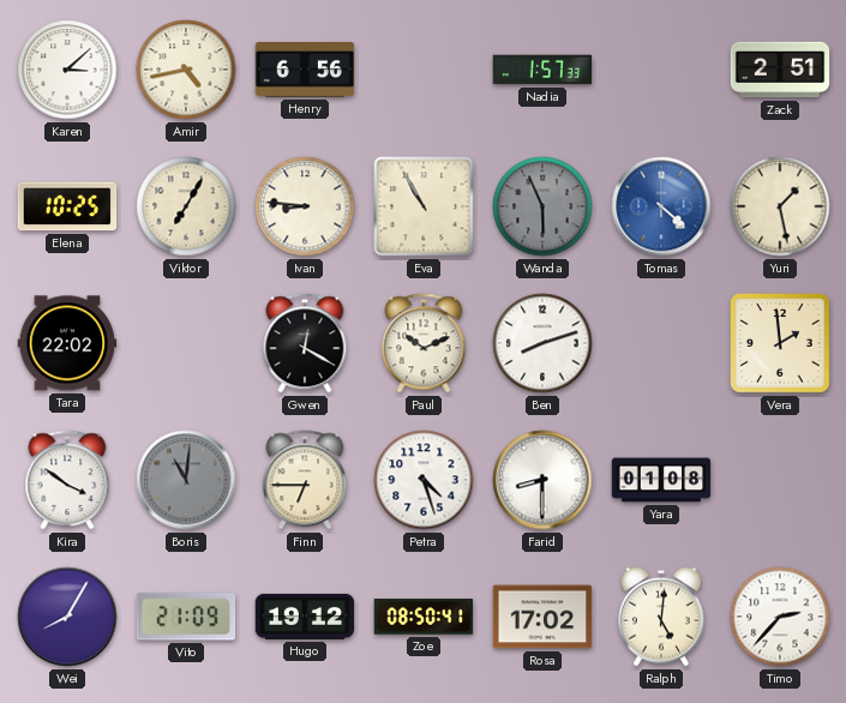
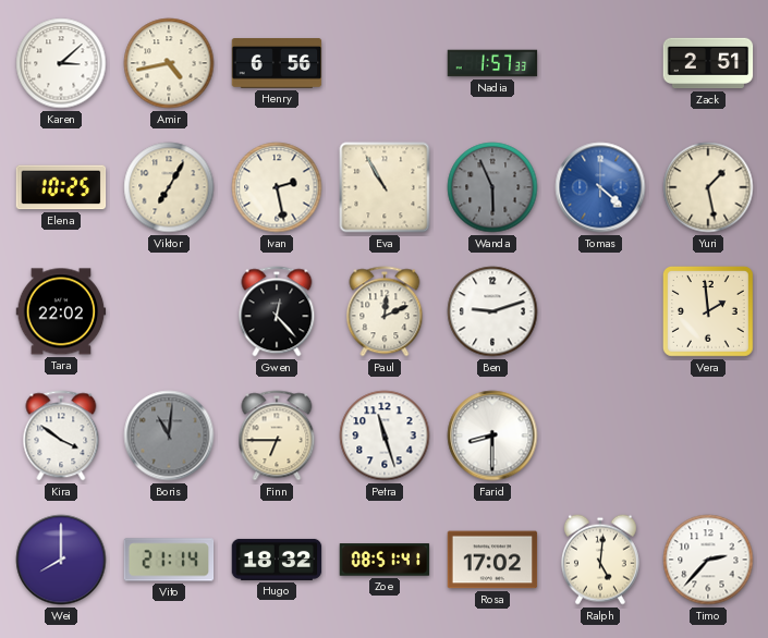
Ivan: 8:46 -> 2:28
Gwen: 12:20 -> 12:23
Paul: 10:11 -> 12:11
Ben: 8:12 -> 9:12
Petra: 4:27 -> 11:27
Yara: 01:08 -> none
Wei: 8:05 -> 8:00
Vito: 21:09 -> 21:14
Hugo: 19:12 -> 18:32
Zoe: 08:50 -> 08:51
